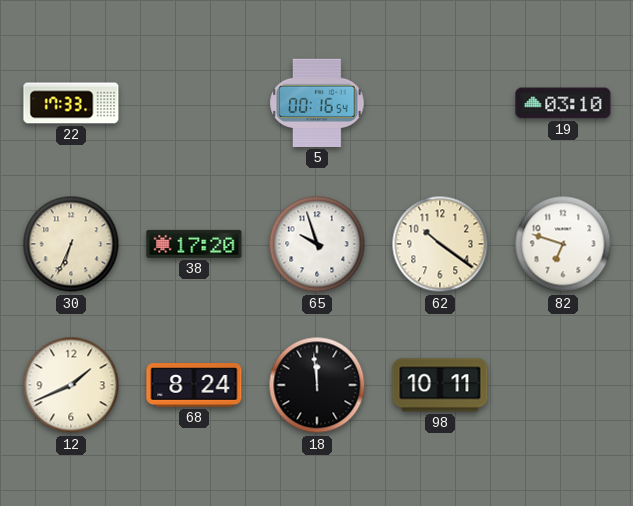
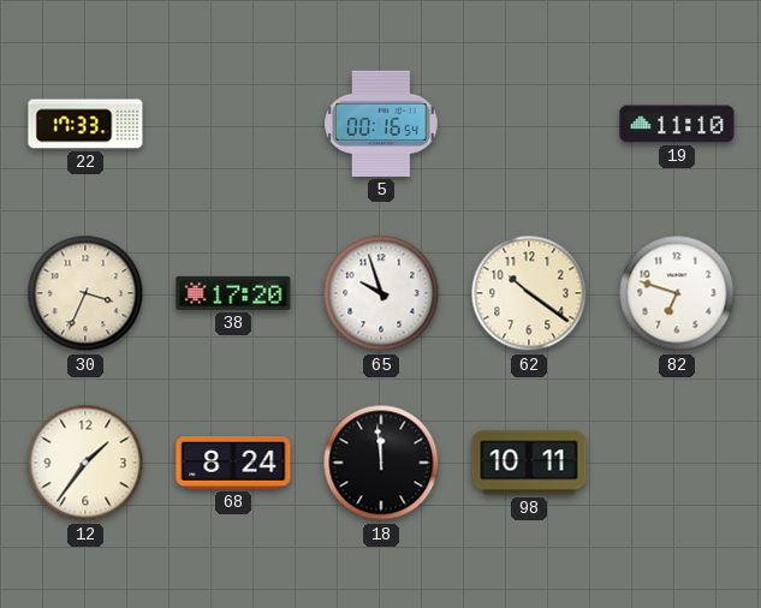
19: 03:10 -> 11:10
30: 6:34 -> 3:34
12: 1:41 -> 1:36
